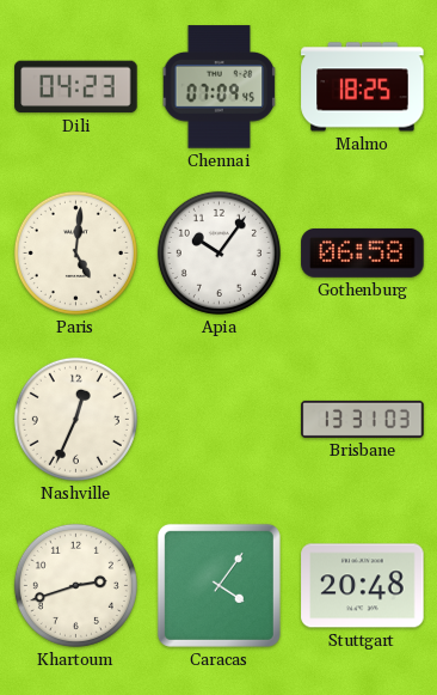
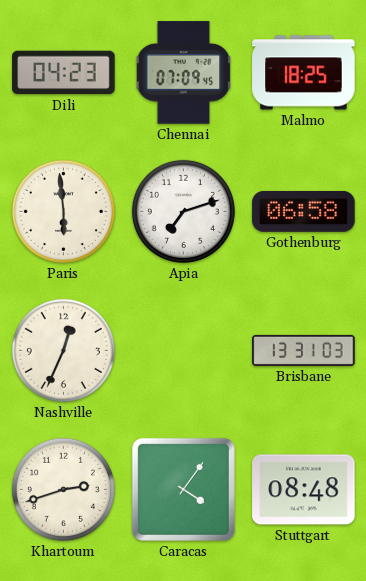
Paris: 5:01 -> 5:59
Apia: 10:06 -> 7:12
Stuttgart: 20:48 -> 08:48
